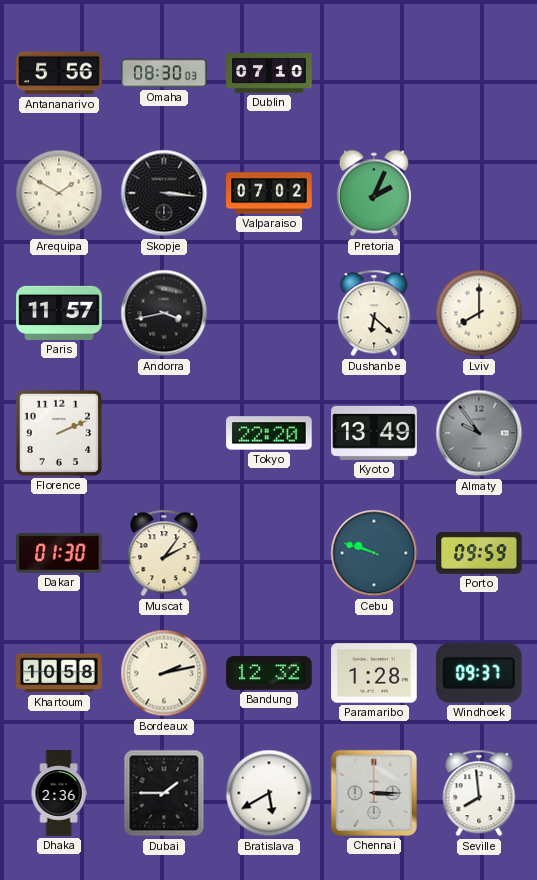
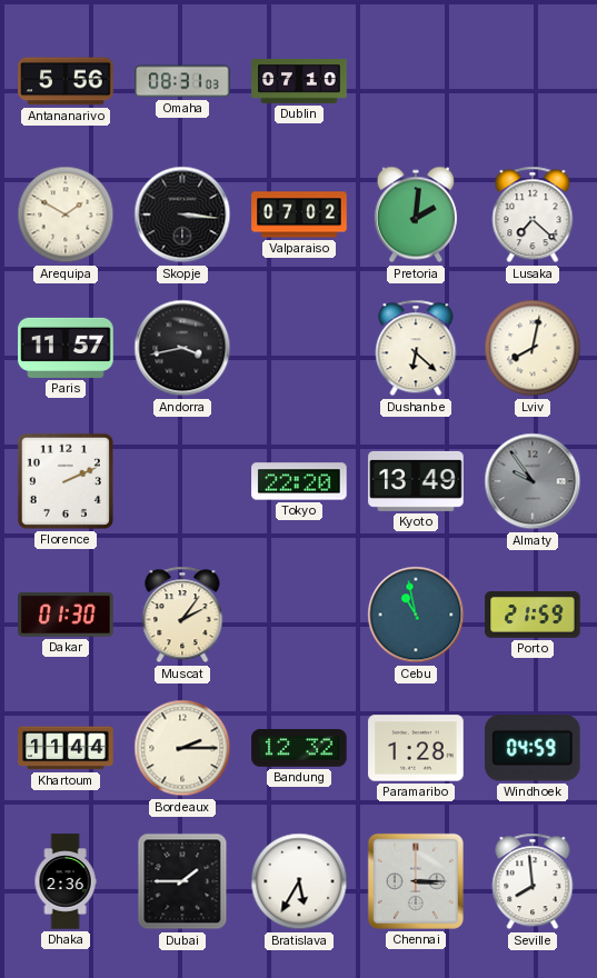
Omaha: 08:30 -> 08:31
Pretoria: 2:04 -> 2:01
Lusaka: none -> 7:22
Lviv: 8:00 -> 8:02
Cebu: 9:48 -> 10:58
Porto: 09:59 -> 21:59
Khartoum: 10:58 -> 11:44
Bordeaux: 2:13 -> 2:15
Windhoek: 09:37 -> 04:59
Bratislava: 5:40 -> 5:35
